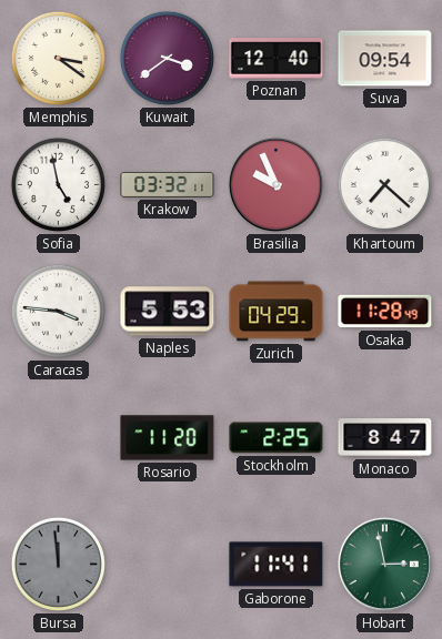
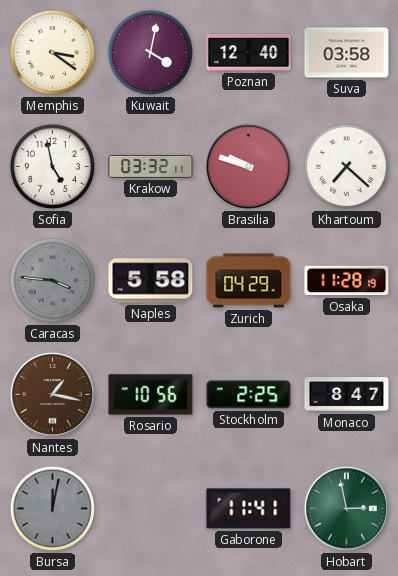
Kuwait: 3:39 -> 4:02
Suva: 09:54 -> 03:58
Brasilia: 9:56 -> 9:48
Caracas dial: white -> grey
Naples: 5:53 -> 5:58
Osaka: 11:28:49 -> 11:28:19
Nantes: none -> 1:17
Rosario: 11:20 -> 10:56
Bursa: 11:59 -> 12:02
